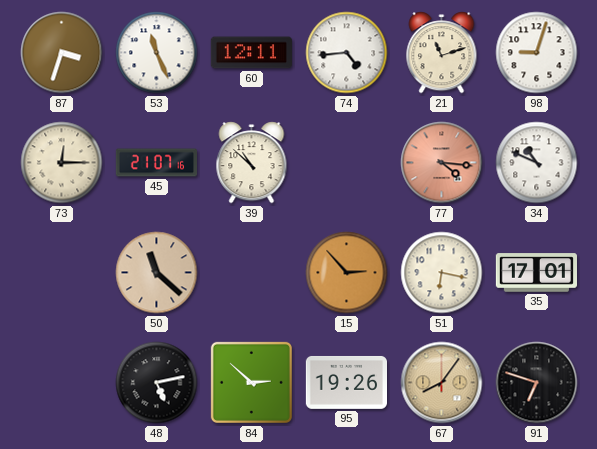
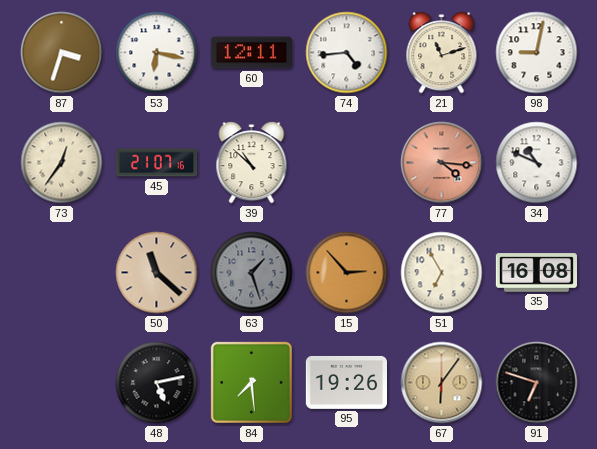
53: 11:26 -> 6:17
98: 9:03 -> 9:02
73: 12:15 -> 12:36
63: none -> 1:27
51: 6:17 -> 6:55
35: 17:01 -> 16:08
84: 2:52 -> 7:29
67: 8:06 -> 6:06
